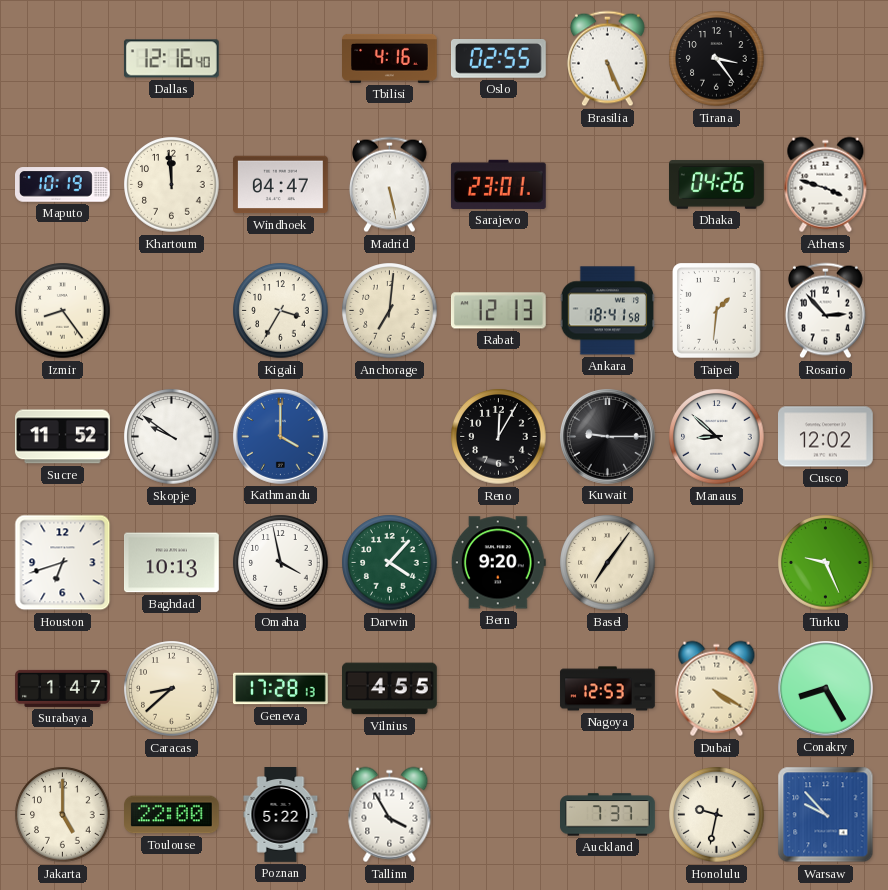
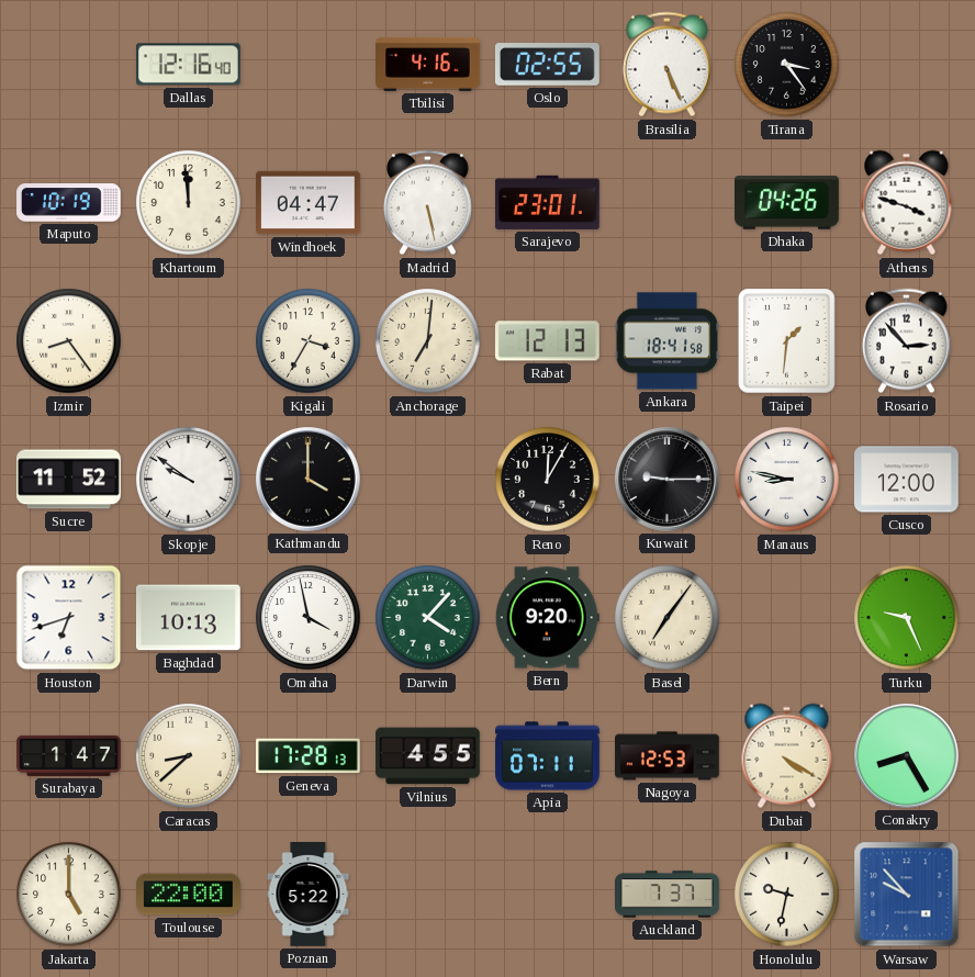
Kathmandu dial: blue -> black
Manaus: 8:52 -> 8:47
Cusco: 12:02 -> 12:00
Apia: none -> 07:11
Tallinn: 3:55 -> none
